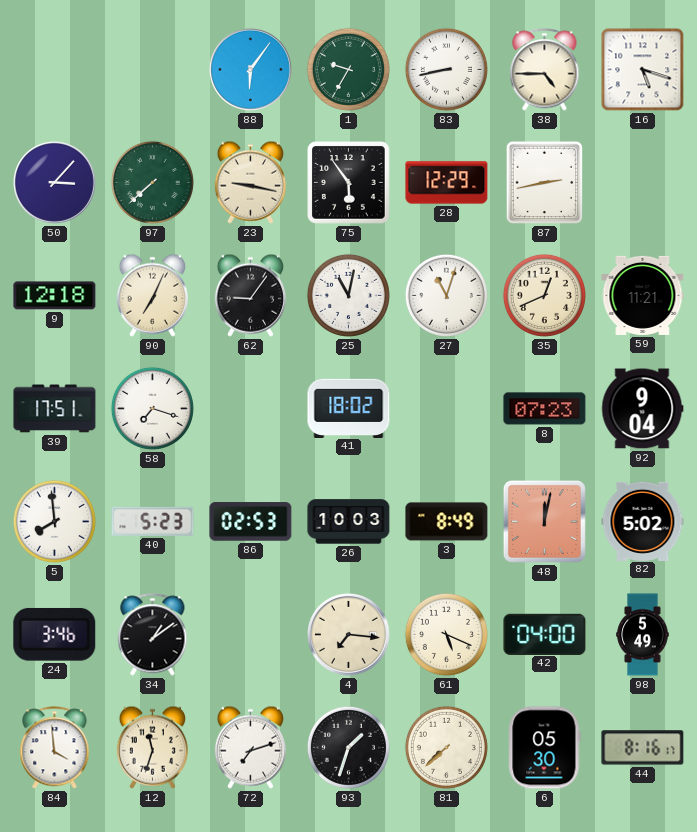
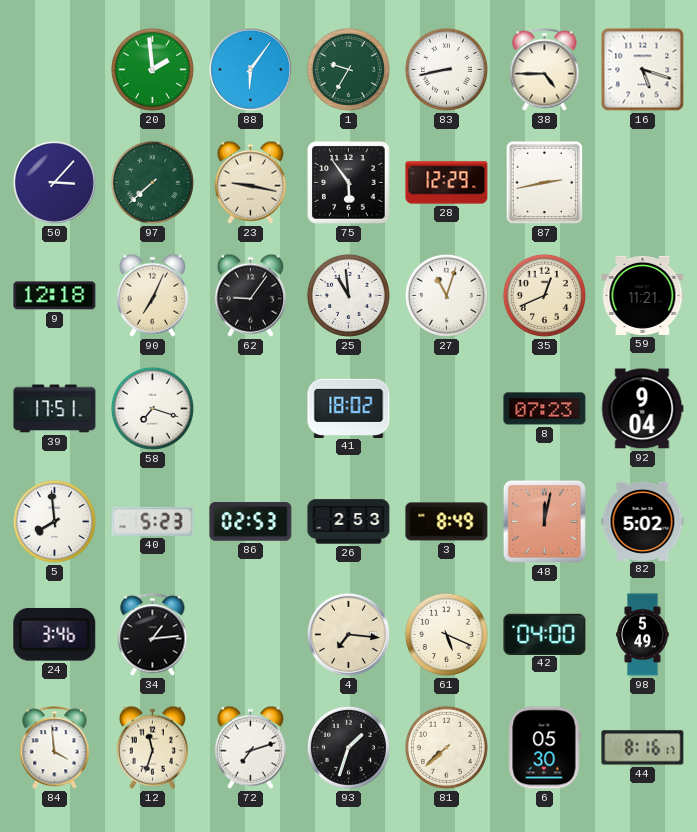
20: none -> 1:59
25: 11:02 -> 10:59
26: 10:03 -> 2:53
34: 1:09 -> 1:14
